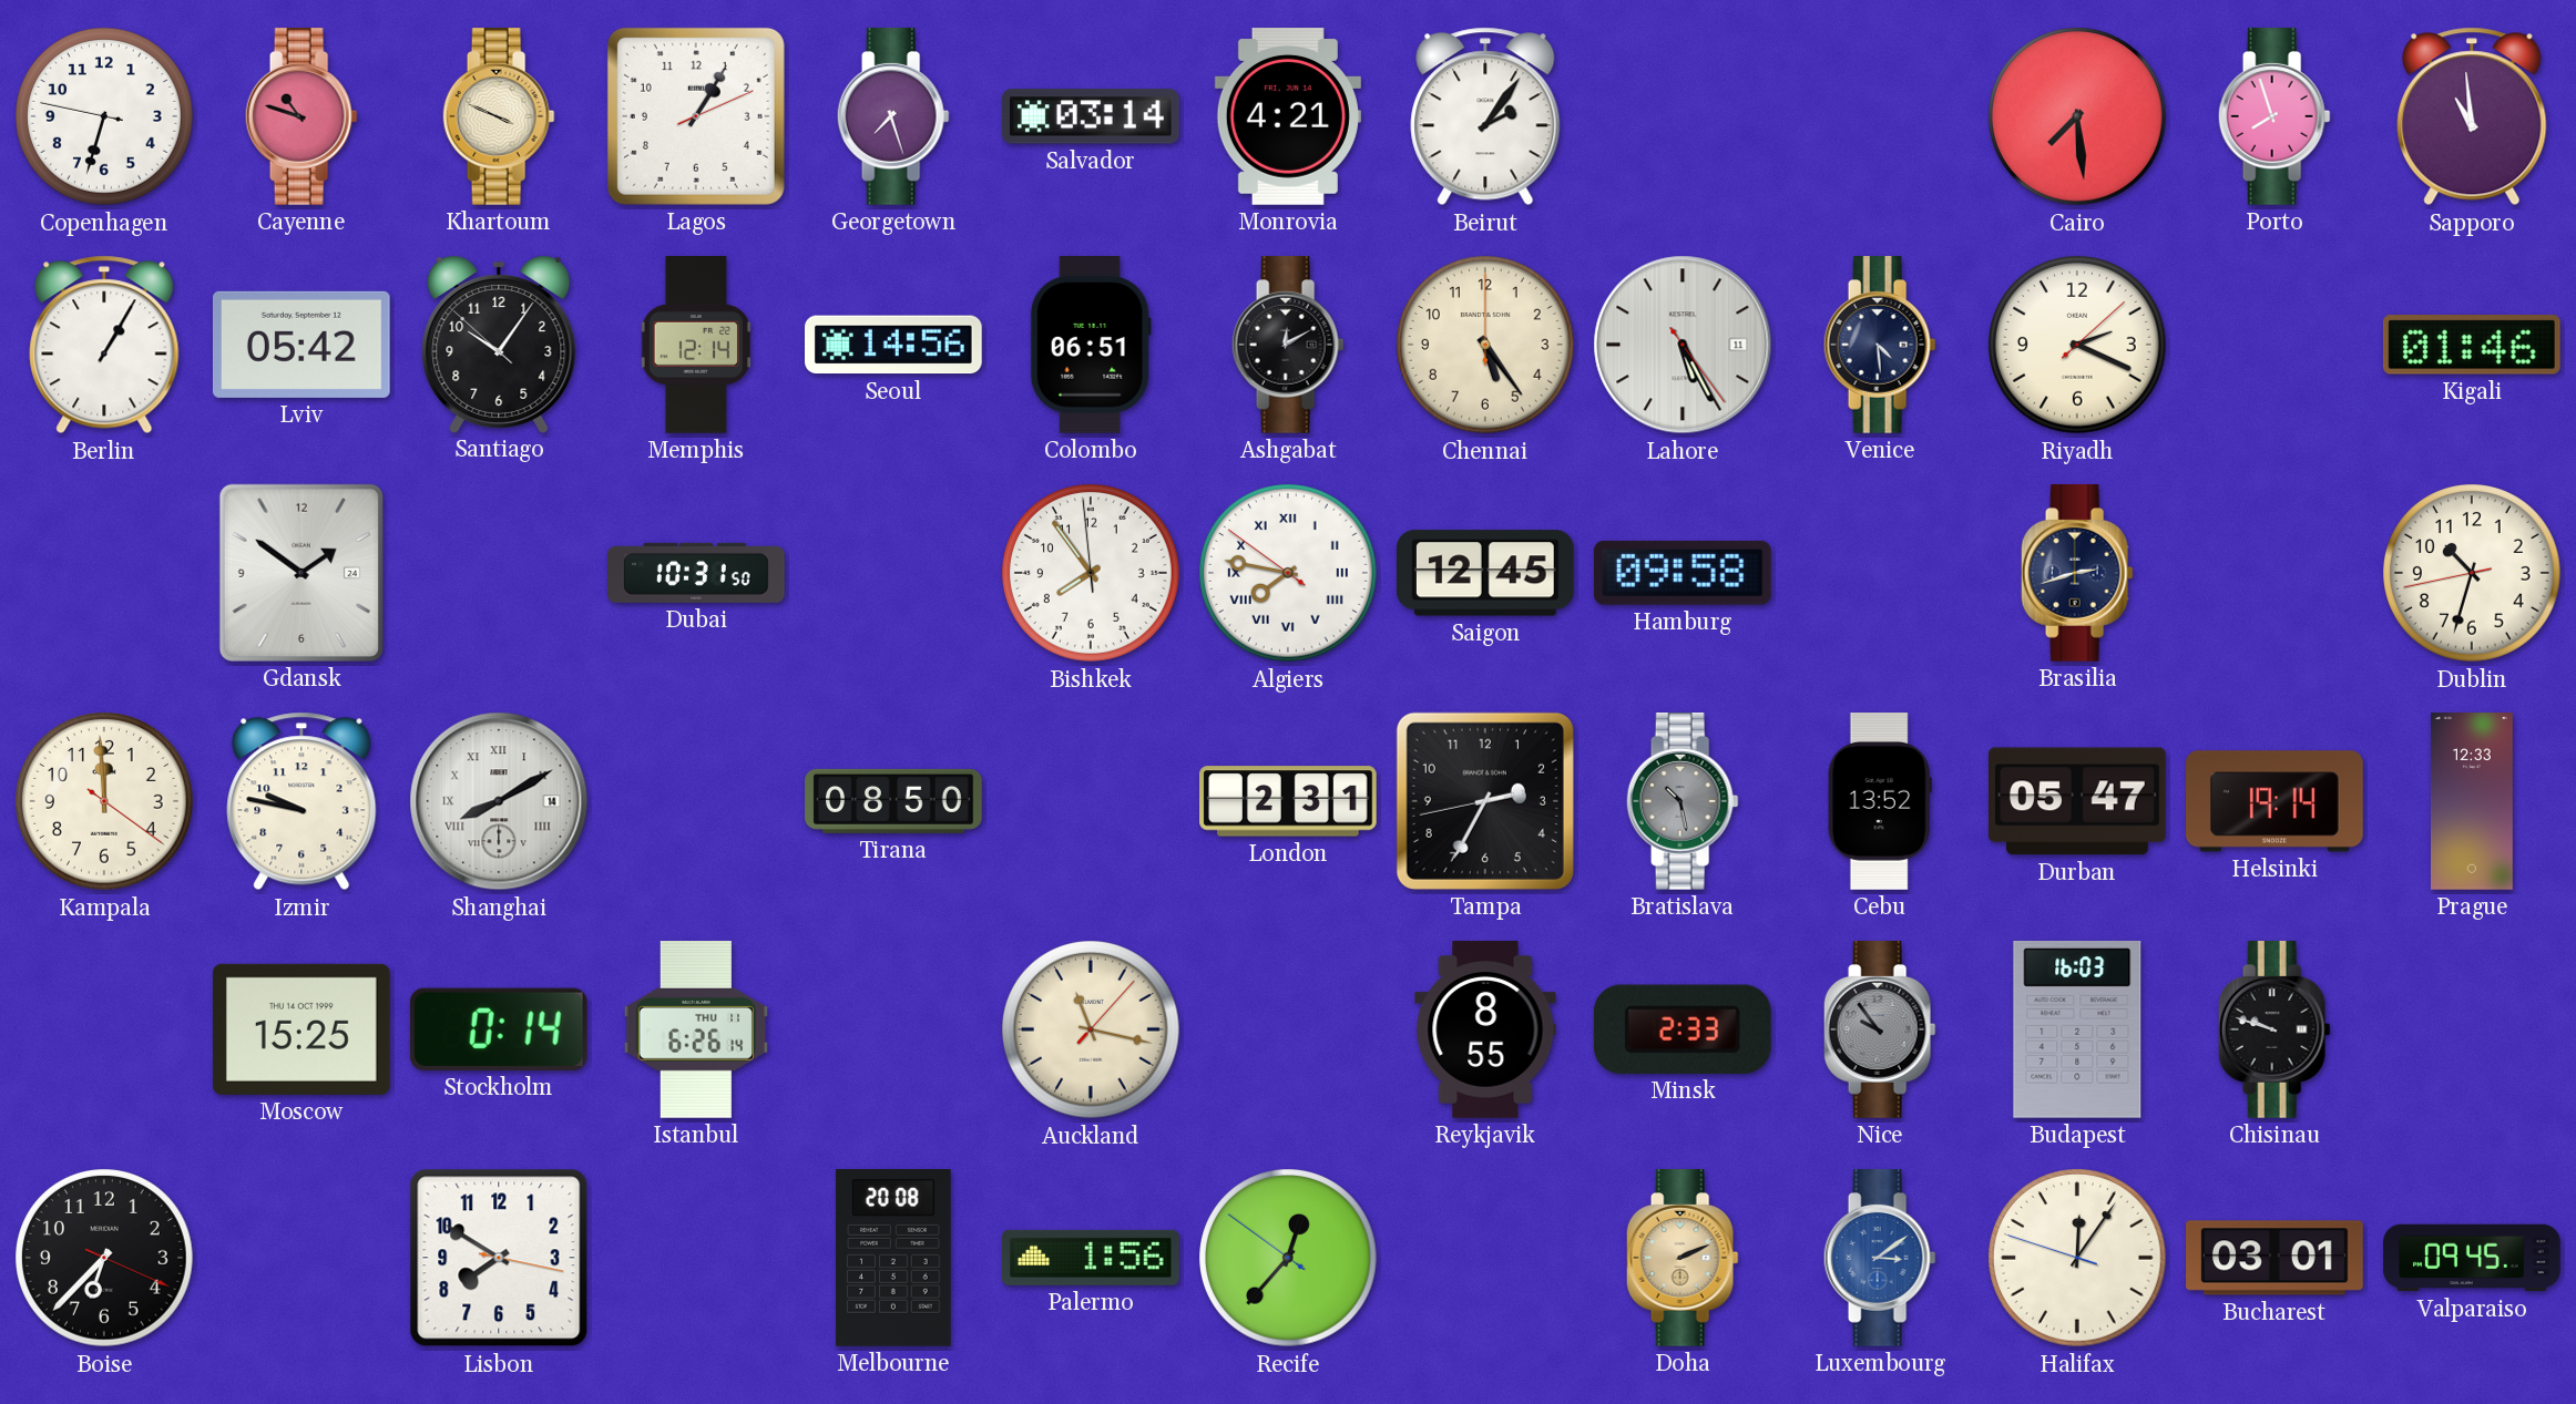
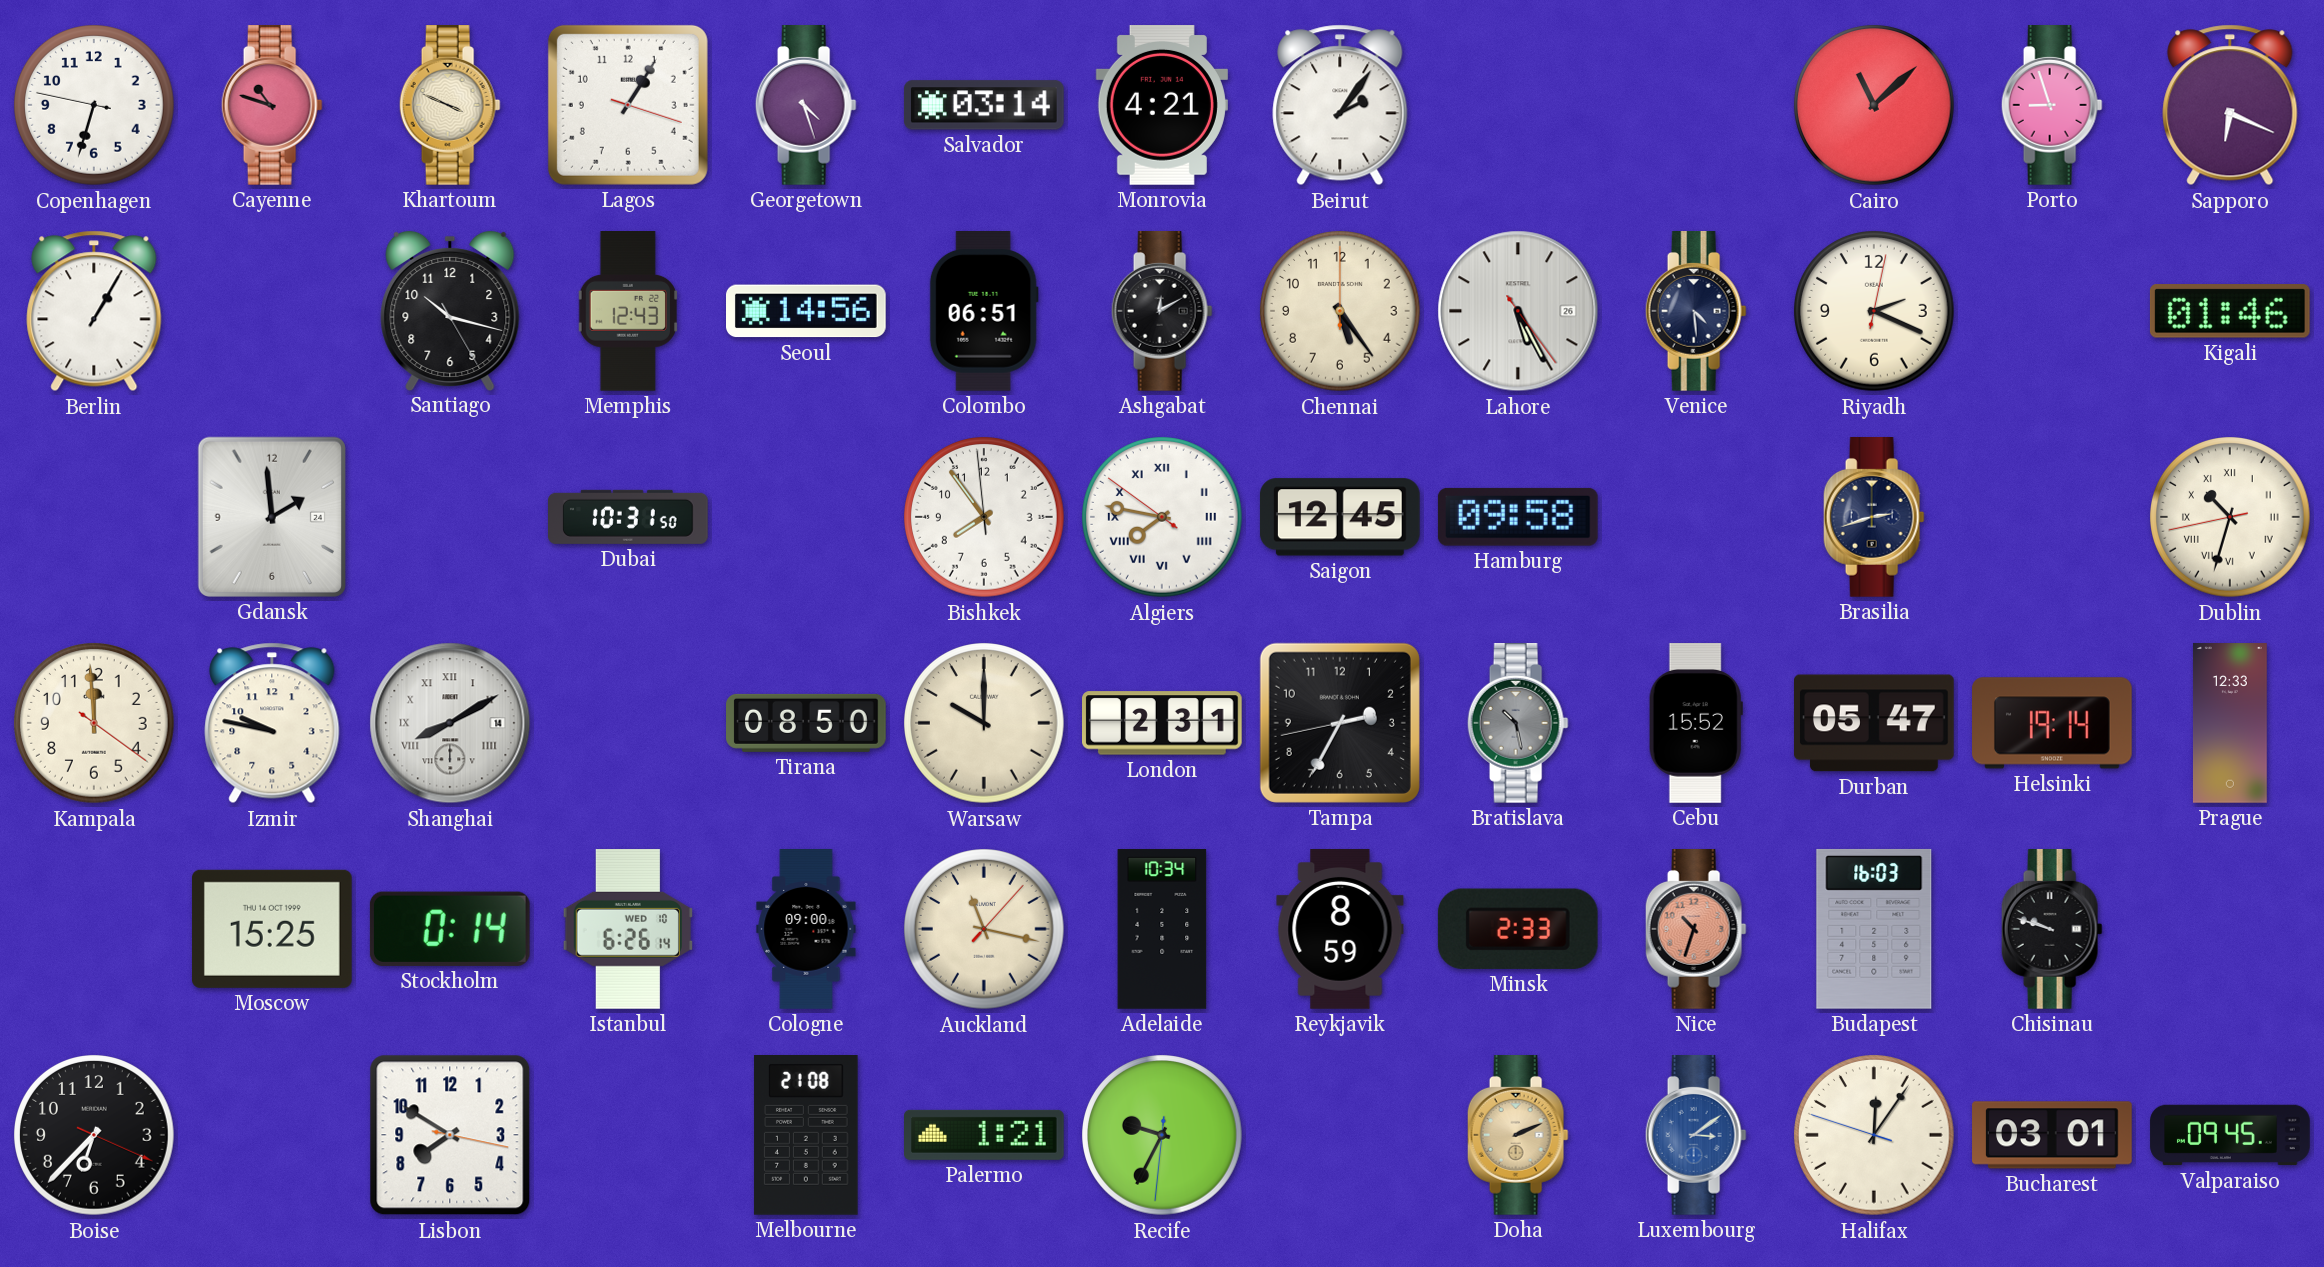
Lagos: 1:05:11 -> 1:05:18
Georgetown: 7:27 -> 4:27
Cairo: 7:29 -> 11:08
Porto: 7:57 -> 8:57
Sapporo: 10:59 -> 6:19
Lviv: 05:42 -> none
Santiago: 10:05 -> 10:17
Memphis: 12:14 -> 12:43
Lahore date: 11 -> 26
Riyadh: 2:19:08 -> 2:19:02
Gdansk: 1:51 -> 1:59
Dublin numerals: Arabic -> Roman
Warsaw: none -> 10:00
Cebu: 13:52 -> 15:52
Istanbul date: THU 11 -> WED 10
Cologne: none -> 09:00
Adelaide: none -> 10:34
Reykjavik: 8:55 -> 8:59
Nice: 9:54 -> 10:33
Nice dial: grey -> salmon
Melbourne: 20:08 -> 21:08
Palermo: 1:56 -> 1:21
Recife: 12:36 -> 9:34
